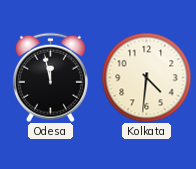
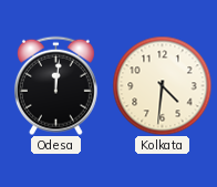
Odesa: 11:58 -> 12:01
